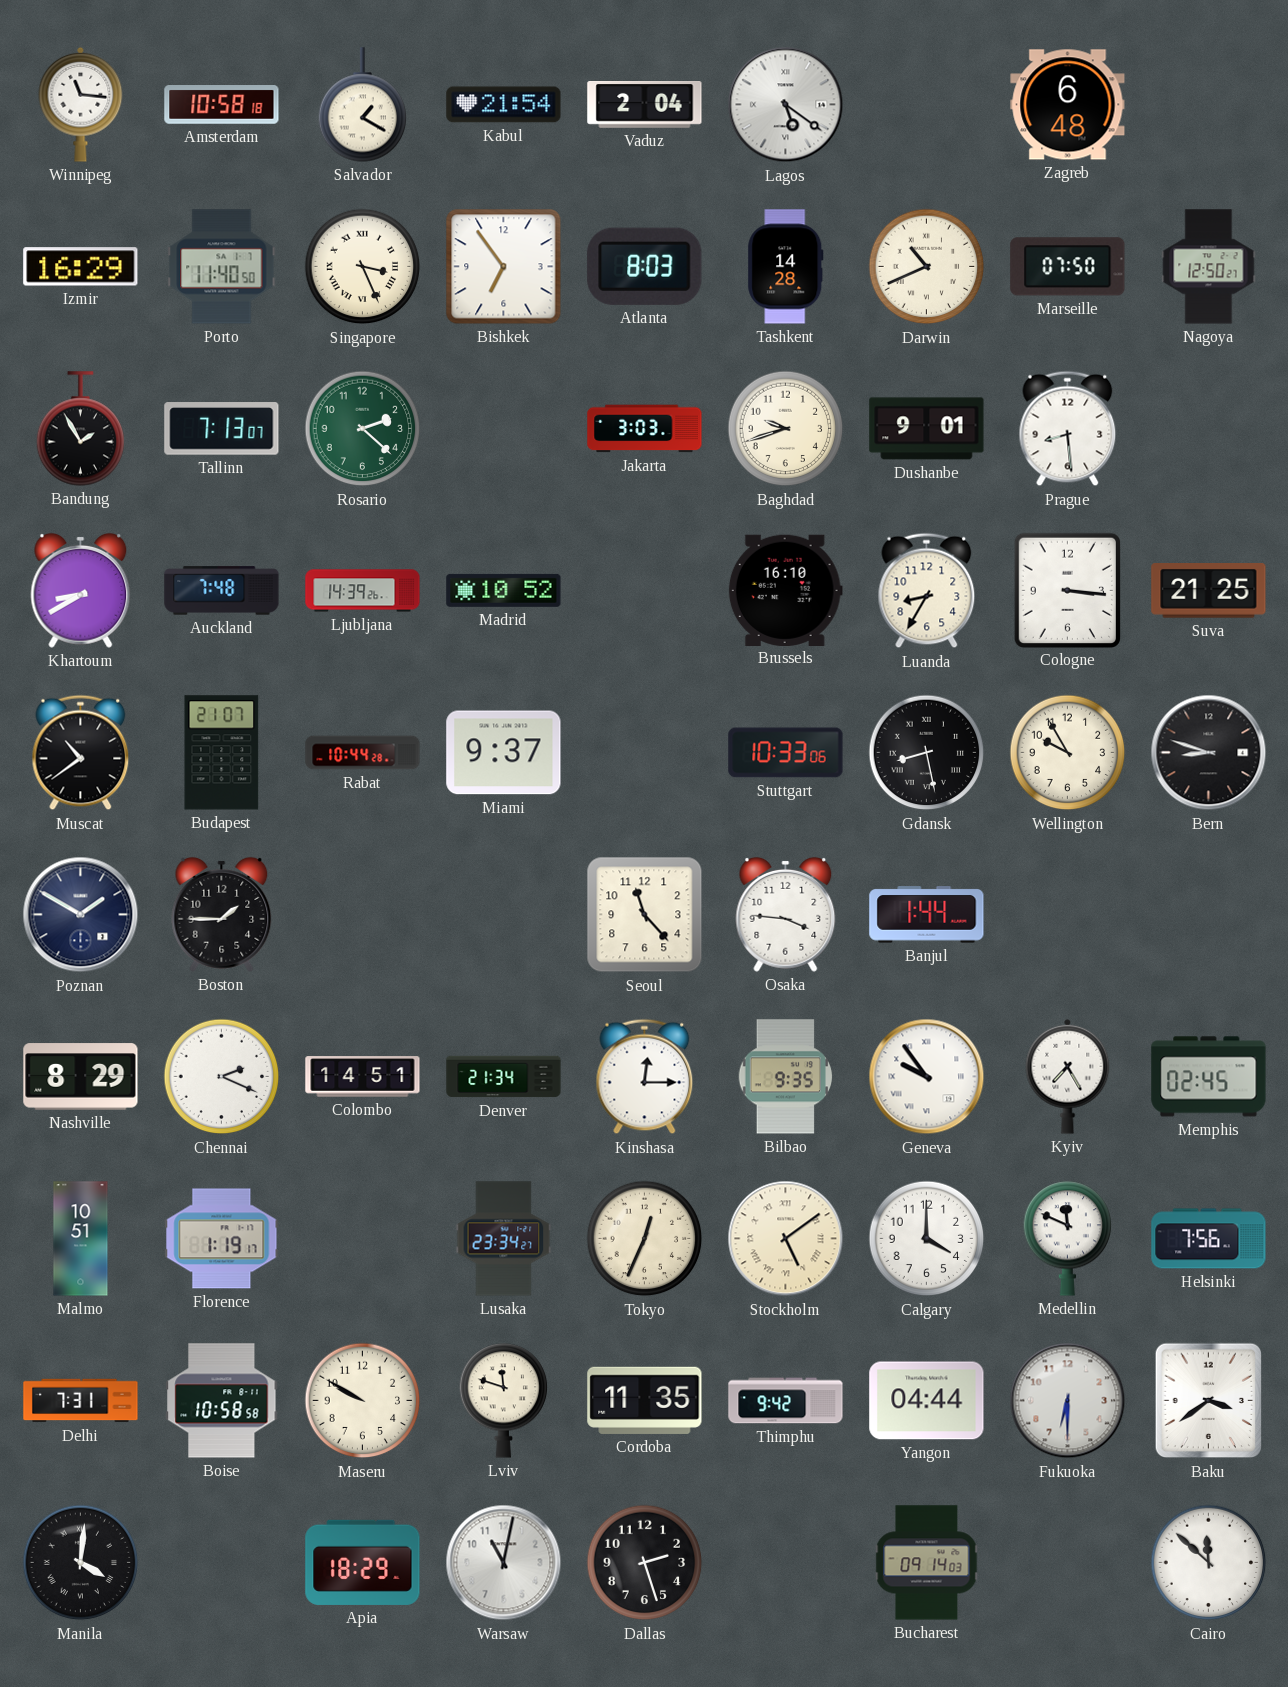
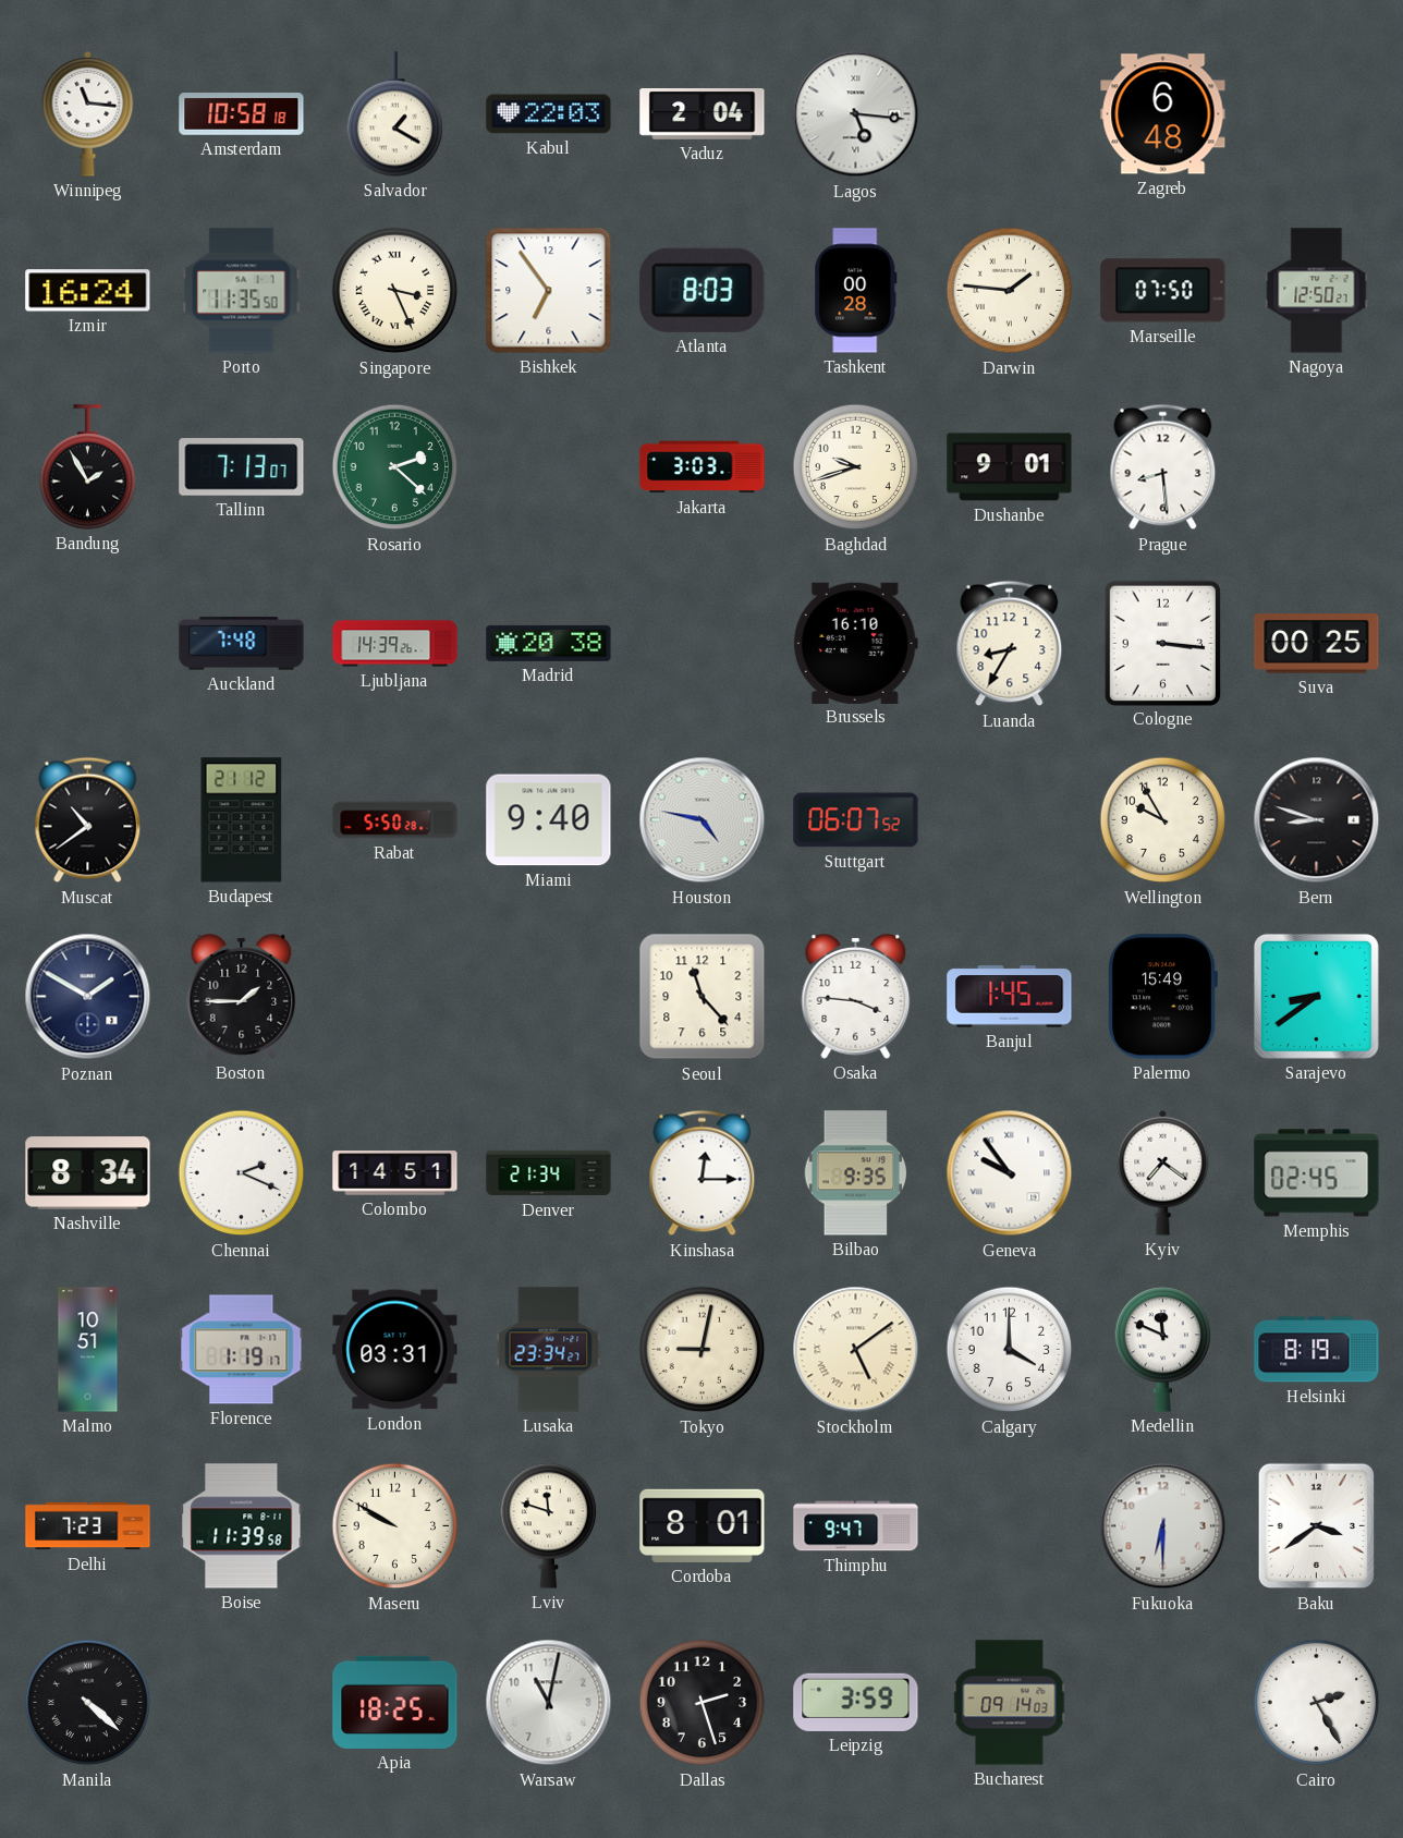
Kabul: 21:54 -> 22:03
Lagos: 5:21 -> 5:16
Izmir: 16:29 -> 16:24
Porto: 11:40 -> 11:35
Tashkent: 14:28 -> 00:28
Darwin: 10:41 -> 1:46
Khartoum: 8:40 -> none
Madrid: 10:52 -> 20:38
Suva: 21:25 -> 00:25
Budapest: 21:07 -> 21:12
Rabat: 10:44 -> 5:50
Miami: 9:37 -> 9:40
Houston: none -> 4:47
Stuttgart: 10:33 -> 06:07
Gdansk: 8:28 -> none
Banjul: 1:44 -> 1:45
Palermo: none -> 15:49
Sarajevo: none -> 8:39
Nashville: 8:29 -> 8:34
Kyiv: 7:25 -> 7:21
London: none -> 03:31
Tokyo: 12:34 -> 9:02
Helsinki: 7:56 -> 8:19
Delhi: 7:31 -> 7:23
Boise: 10:58 -> 11:39
Cordoba: 11:35 -> 8:01
Thimphu: 9:42 -> 9:47
Yangon: 04:44 -> none
Manila: 4:01 -> 4:22
Apia: 18:29 -> 18:25
Leipzig: none -> 3:59
Cairo: 11:52 -> 2:25
